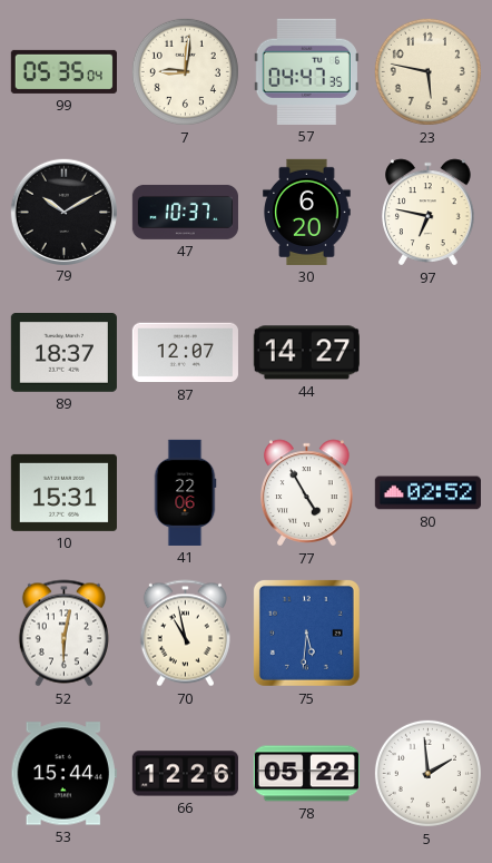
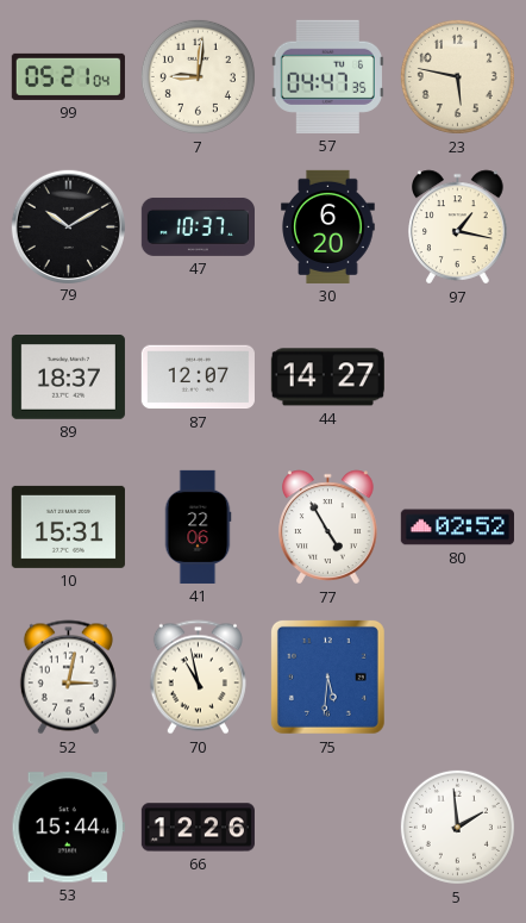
99: 05:35 -> 05:21
97: 6:47 -> 1:17
52: 6:02 -> 3:02
78: 05:22 -> none
